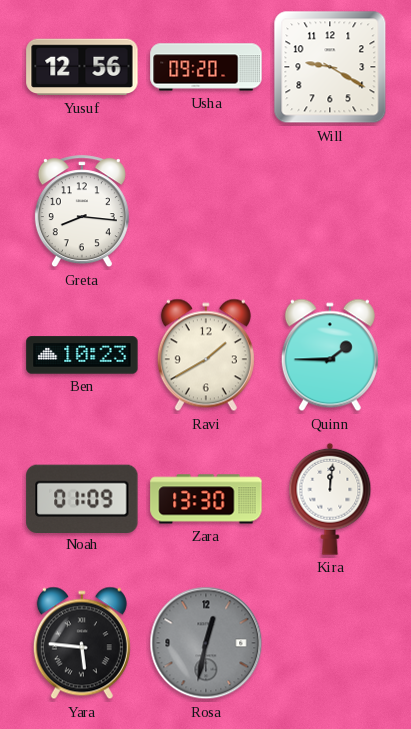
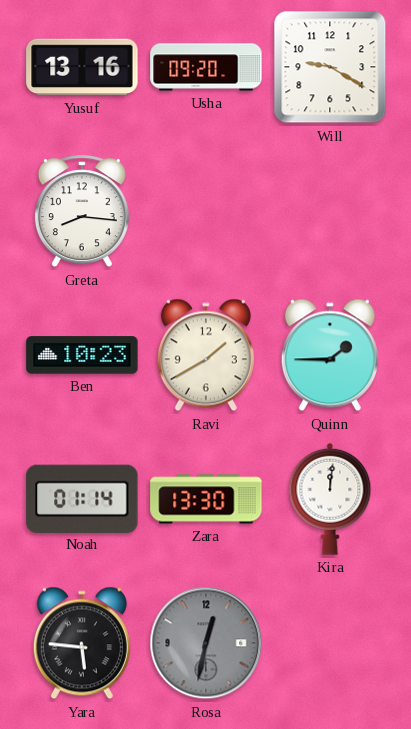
Yusuf: 12:56 -> 13:16
Noah: 01:09 -> 01:14
